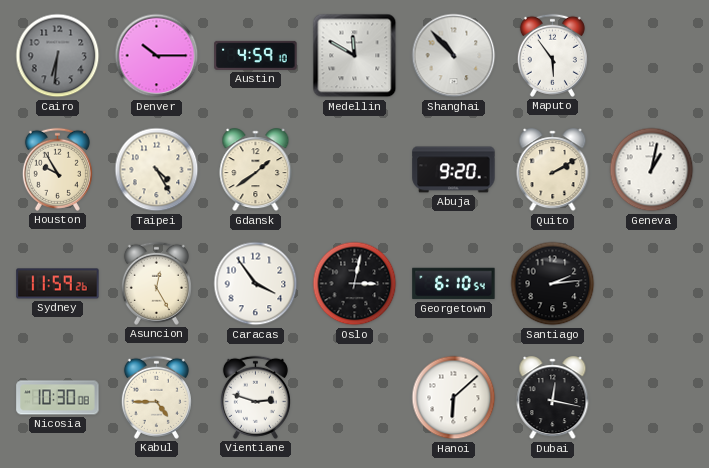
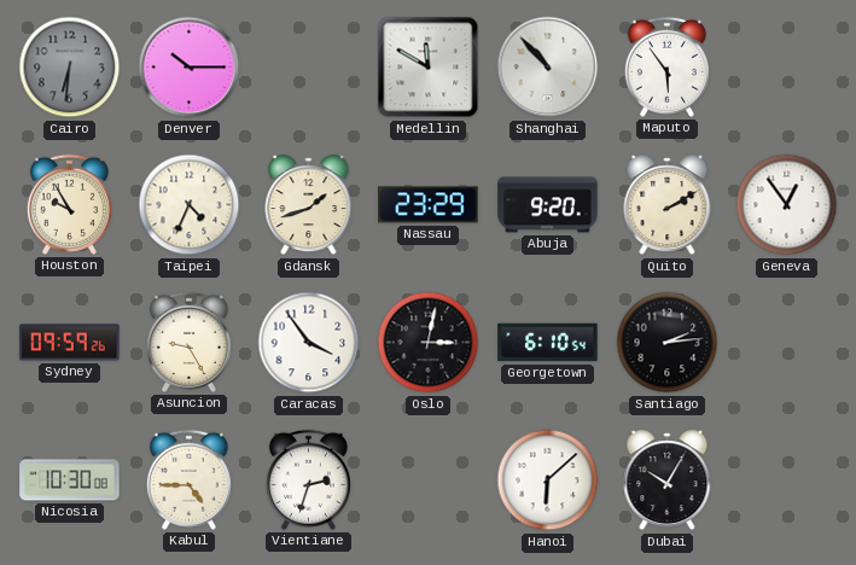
Austin: 4:59 -> none
Taipei: 4:25 -> 4:34
Gdansk: 1:39 -> 1:42
Nassau: none -> 23:29
Geneva: 1:02 -> 12:54
Sydney: 11:59 -> 09:59
Asuncion: 12:25 -> 9:25
Vientiane: 2:48 -> 2:33
Dubai: 12:17 -> 10:05
